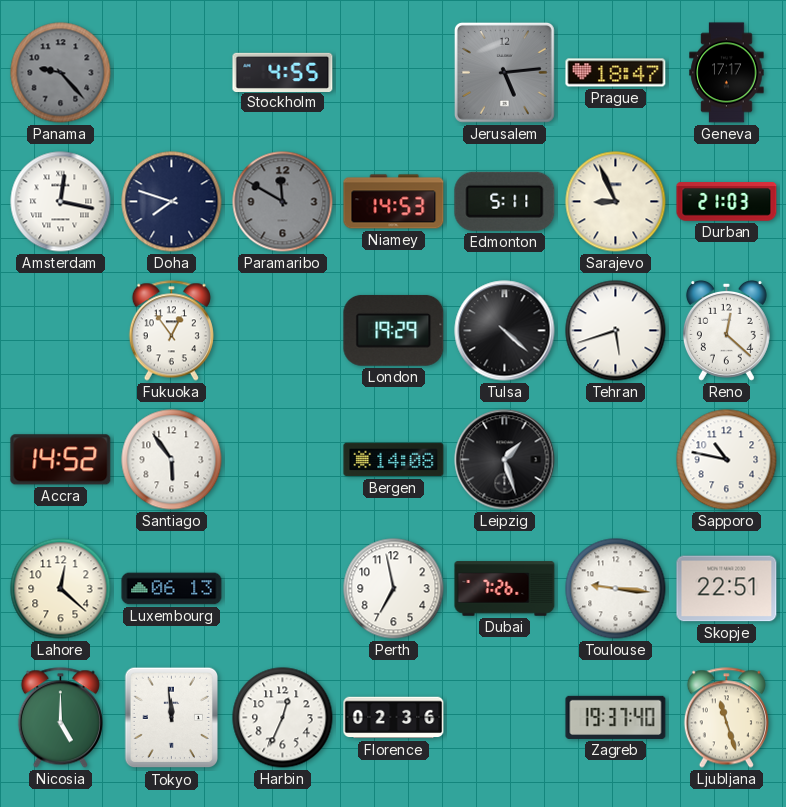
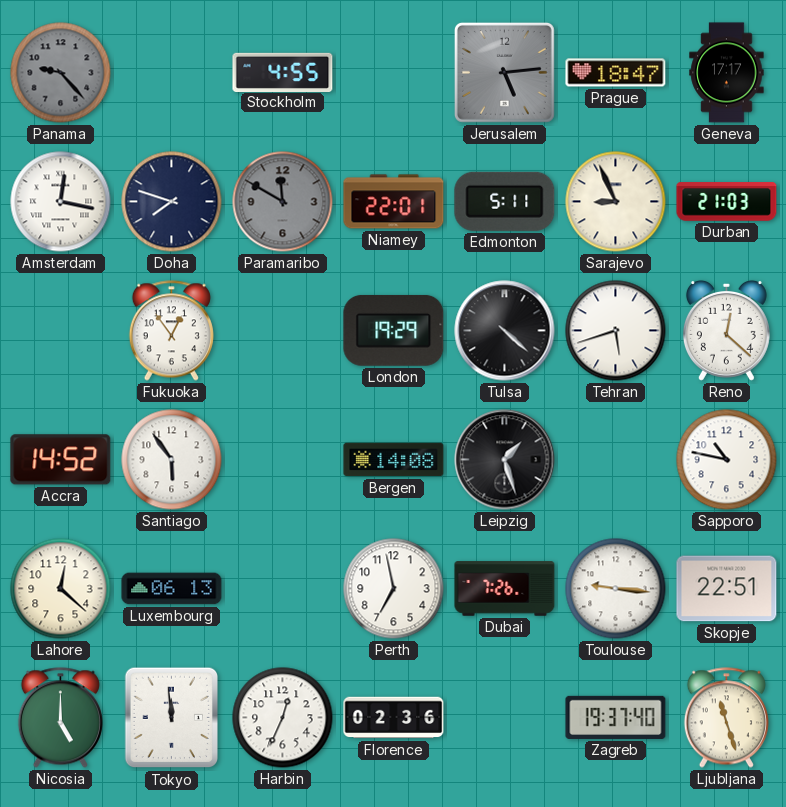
Niamey: 14:53 -> 22:01
